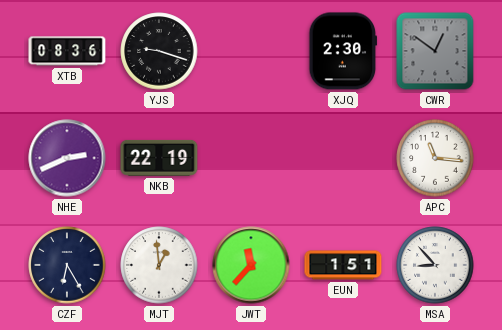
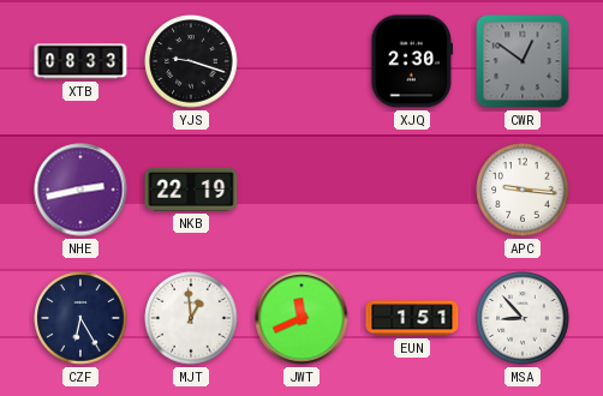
XTB: 08:36 -> 08:33
NHE: 2:41 -> 2:43
APC: 11:16 -> 9:16
JWT: 11:37 -> 11:41
